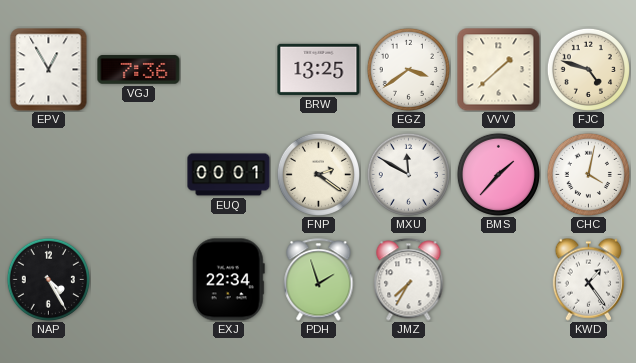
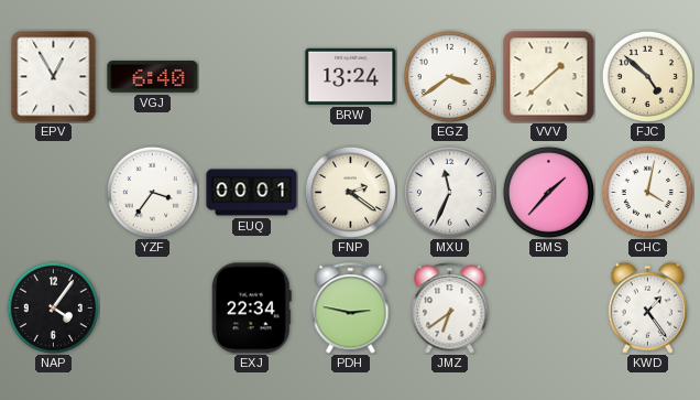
VGJ: 7:36 -> 6:40
BRW: 13:25 -> 13:24
FJC: 4:48 -> 4:52
YZF: none -> 3:36
MXU: 11:50 -> 11:34
NAP: 4:25 -> 4:06
PDH: 1:57 -> 2:47
JMZ: 7:35 -> 6:39
